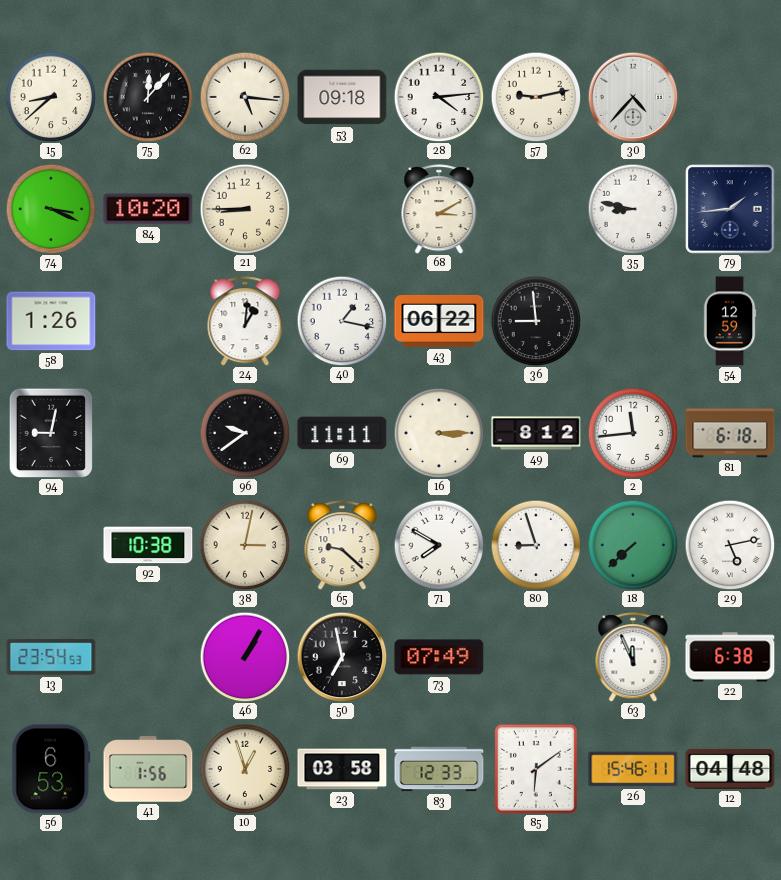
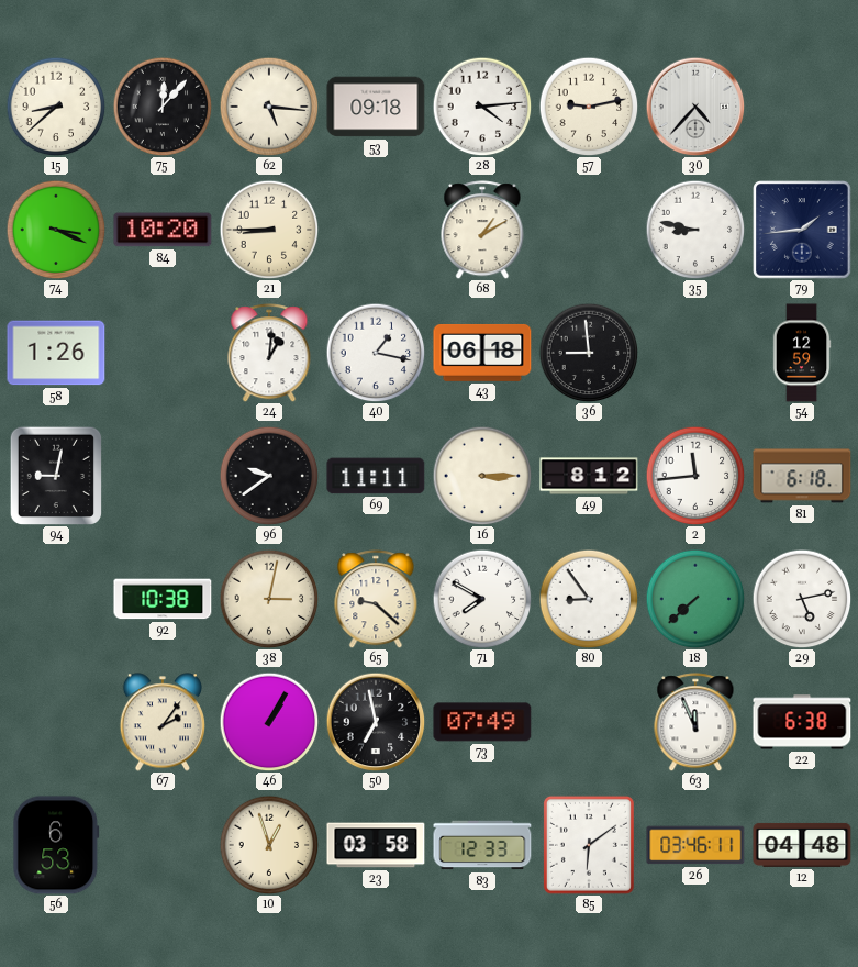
68: 3:10 -> 1:10
43: 06:22 -> 06:18
80: 8:57 -> 8:54
13: 23:54 -> none
67: none -> 2:06
41: 1:56 -> none
26: 15:46 -> 03:46
